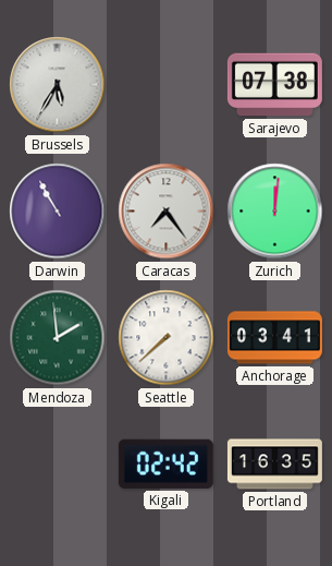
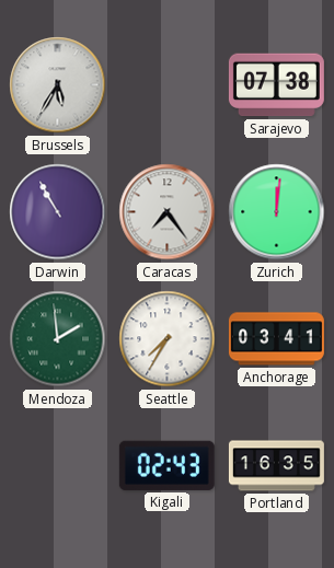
Seattle: 7:38 -> 7:35
Kigali: 02:42 -> 02:43
